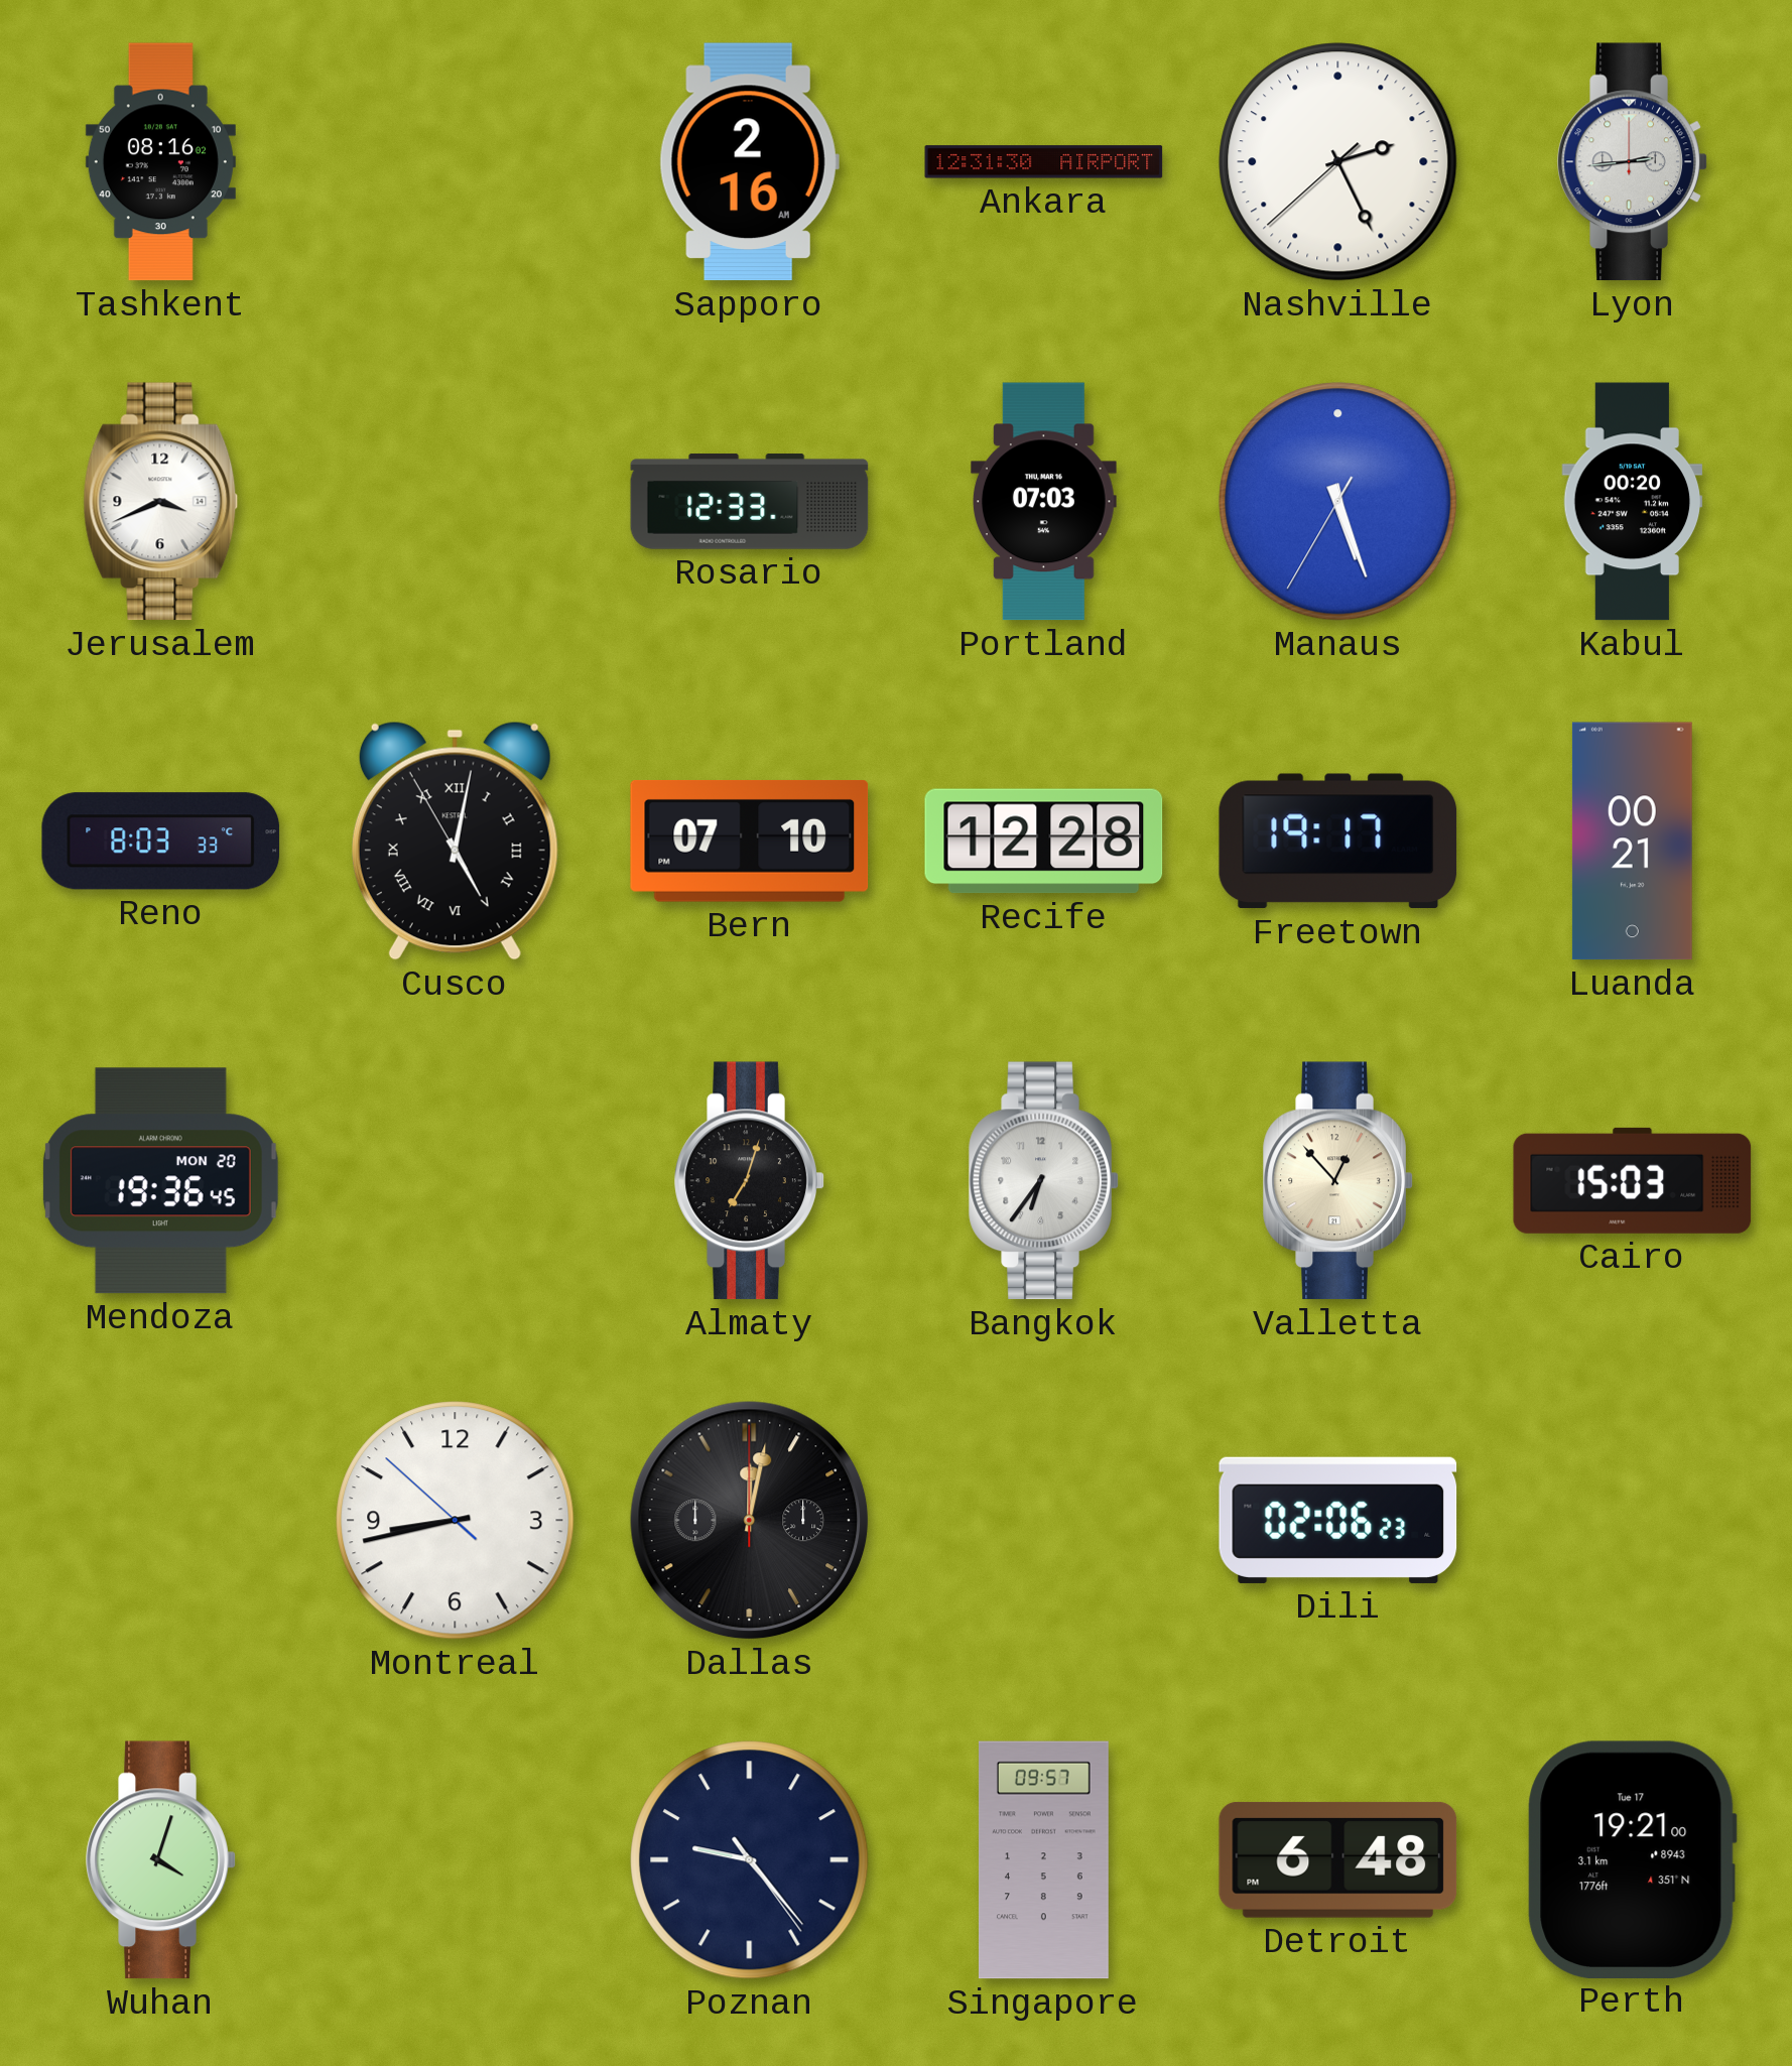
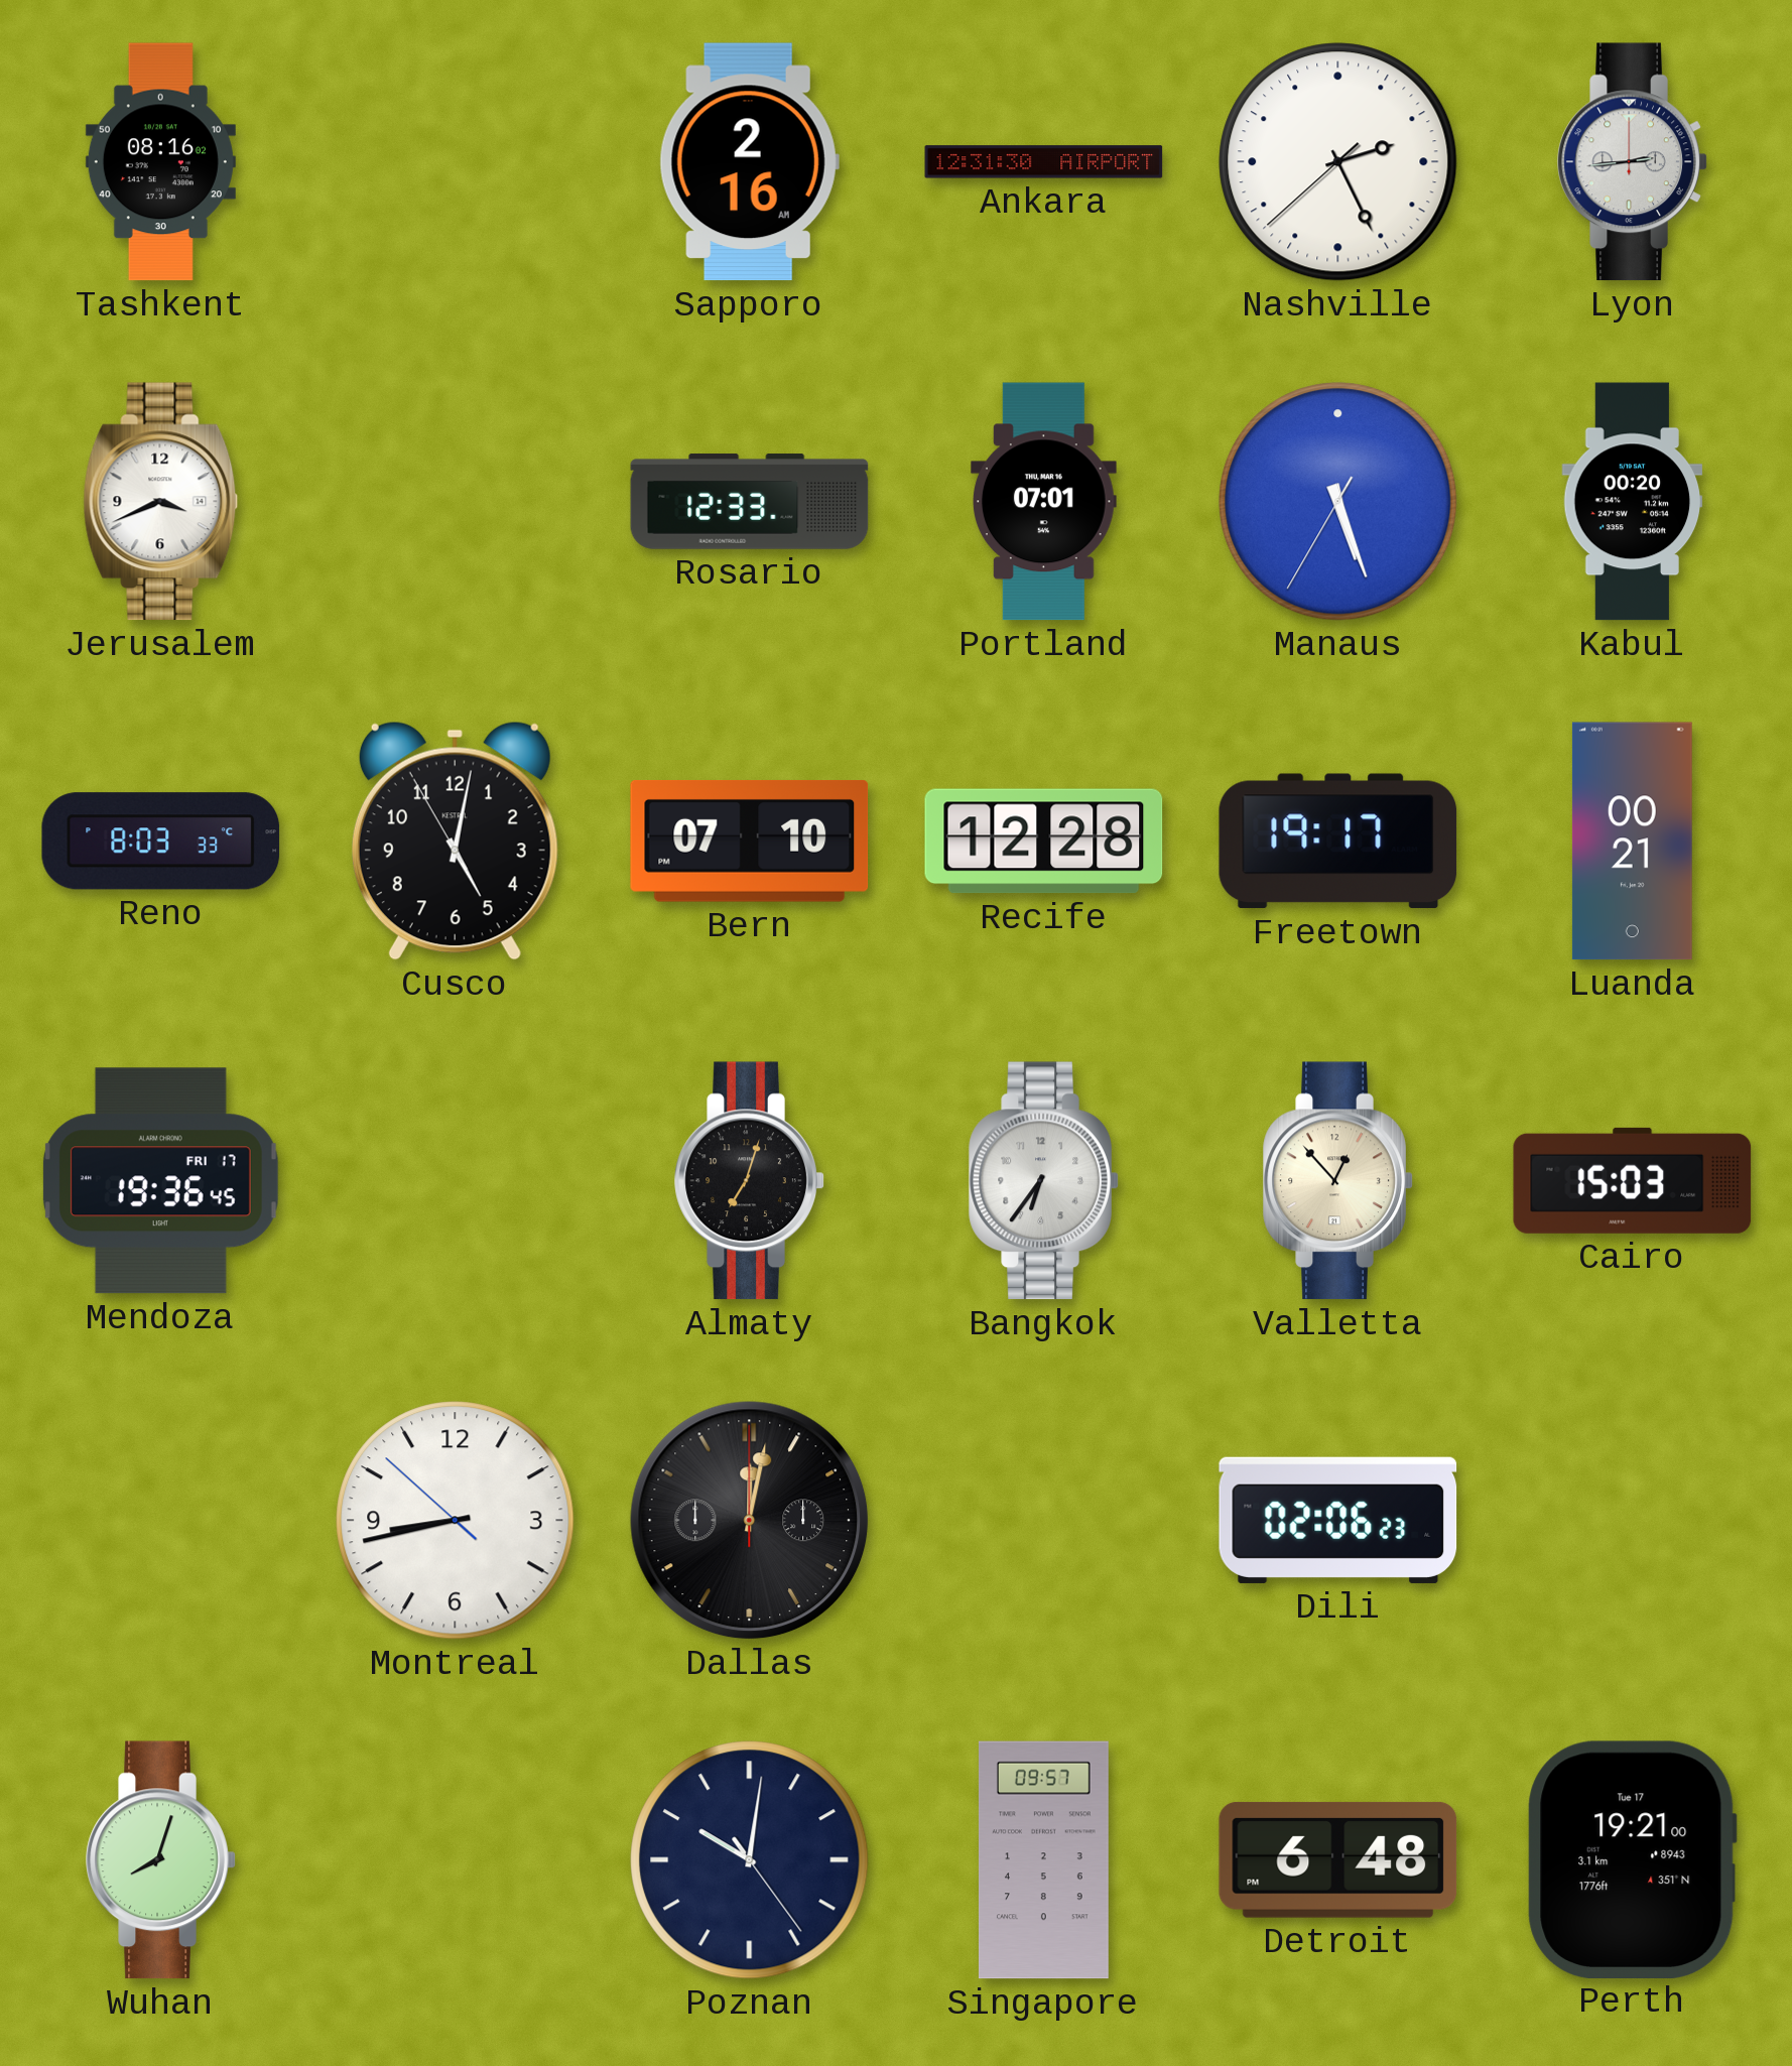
Portland: 07:03 -> 07:01
Cusco numerals: Roman -> Arabic
Mendoza date: MON 20 -> FRI 17
Wuhan: 4:03 -> 8:03
Poznan: 9:23 -> 10:01
